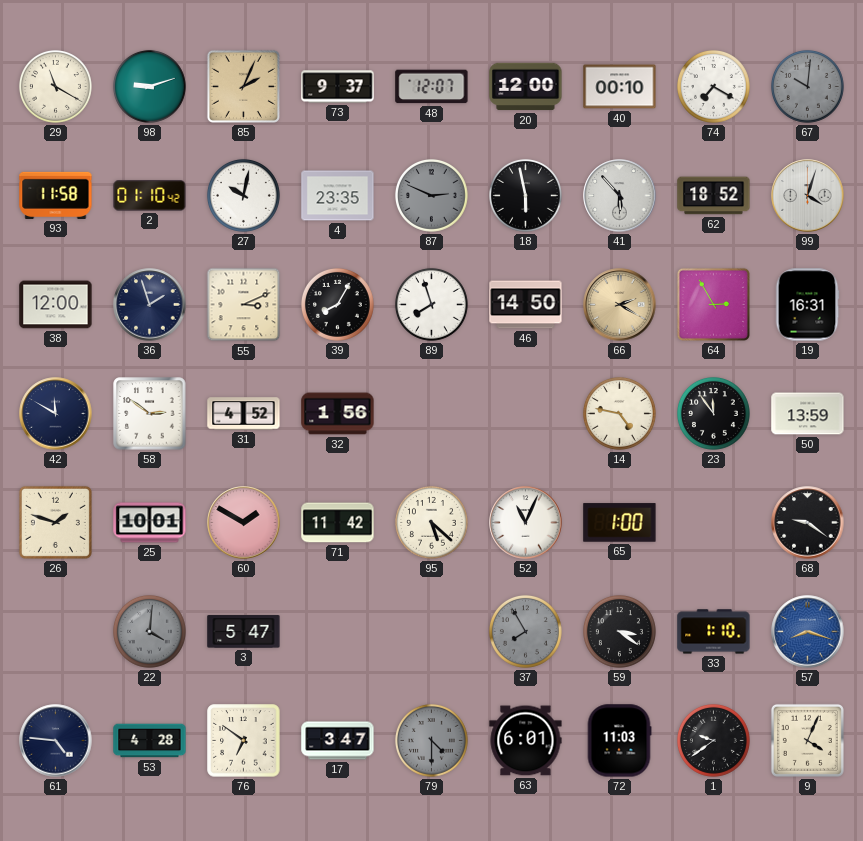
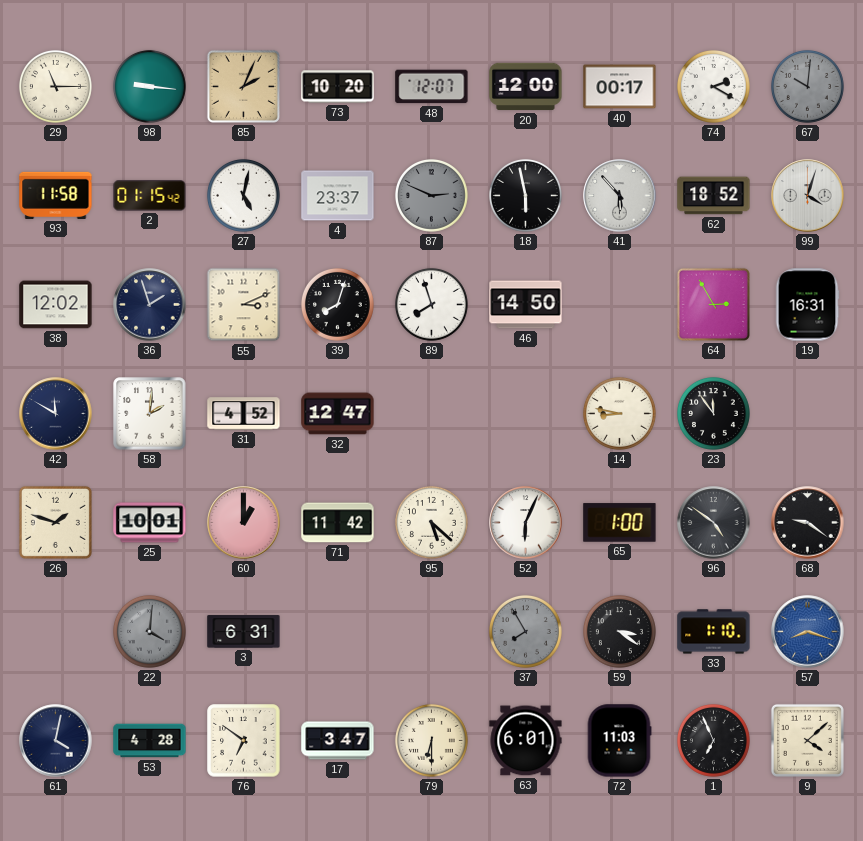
29: 11:20 -> 11:15
98: 9:12 -> 9:16
73: 9:37 -> 10:20
40: 00:10 -> 00:17
74: 7:20 -> 2:20
2: 01:10 -> 01:15
27: 10:02 -> 5:02
4: 23:35 -> 23:37
38: 12:00 -> 12:02
39: 8:05 -> 8:03
66: 2:20 -> none
58: 2:51 -> 2:01
32: 1:56 -> 12:47
14: 4:47 -> 8:47
50: 13:59 -> none
60: 1:50 -> 1:00
52: 11:04 -> 6:04
96: none -> 4:51
3: 5:47 -> 6:31
61: 4:46 -> 4:02
79: 4:30 -> 6:30
79 dial: grey -> cream
1: 9:39 -> 6:56
9: 4:04 -> 4:08
